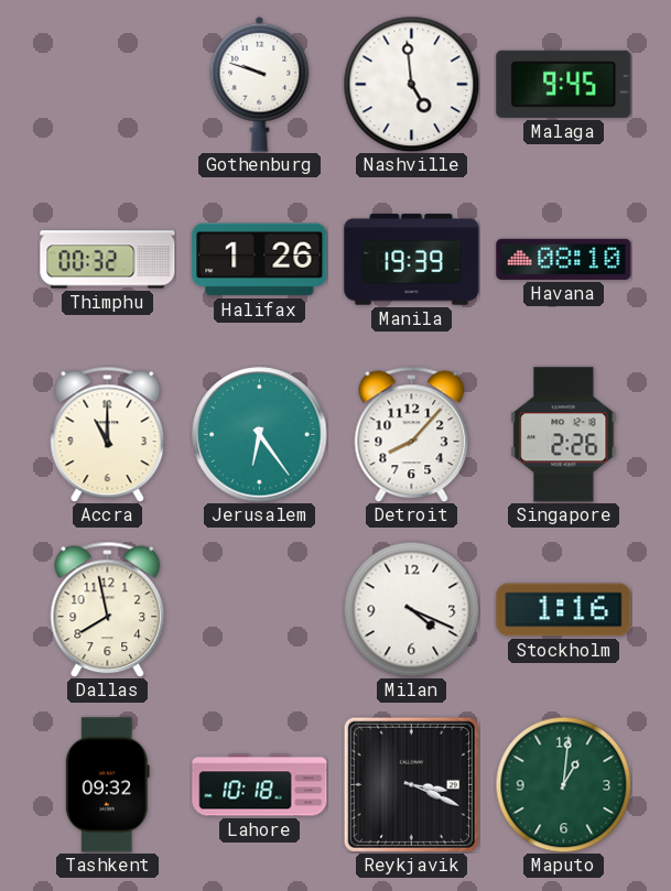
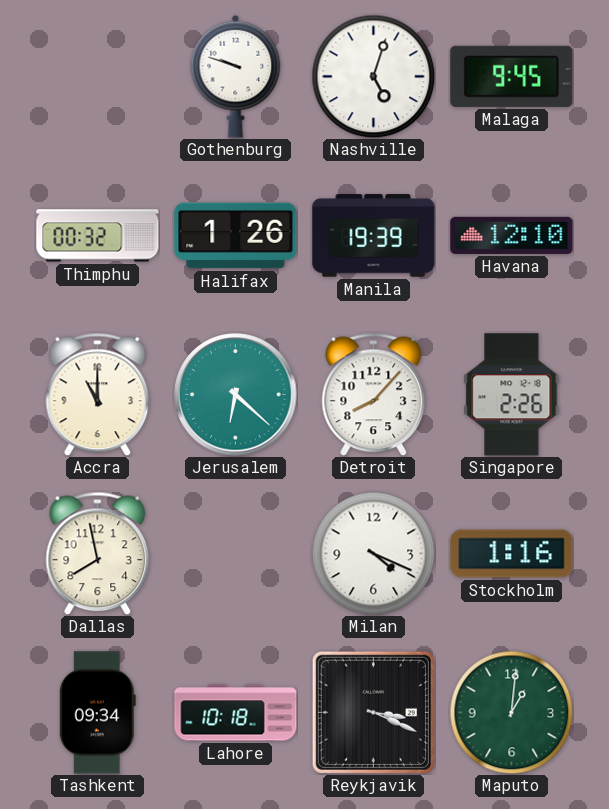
Nashville: 4:59 -> 5:03
Havana: 08:10 -> 12:10
Jerusalem: 6:24 -> 6:22
Tashkent: 09:32 -> 09:34
